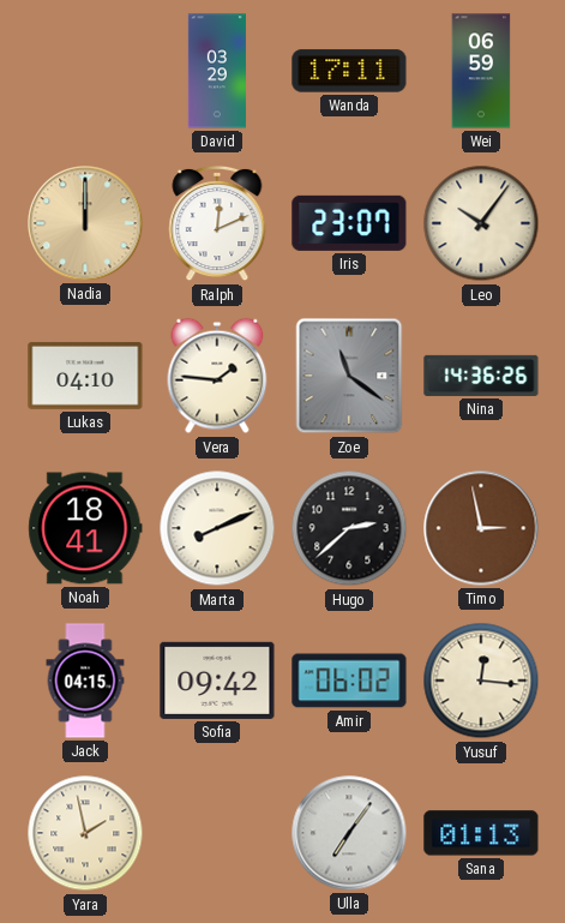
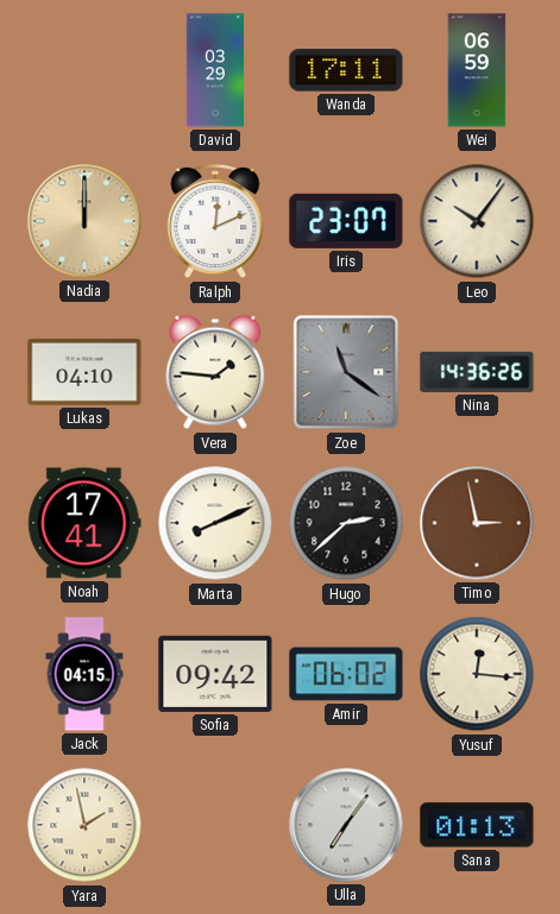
Noah: 18:41 -> 17:41
